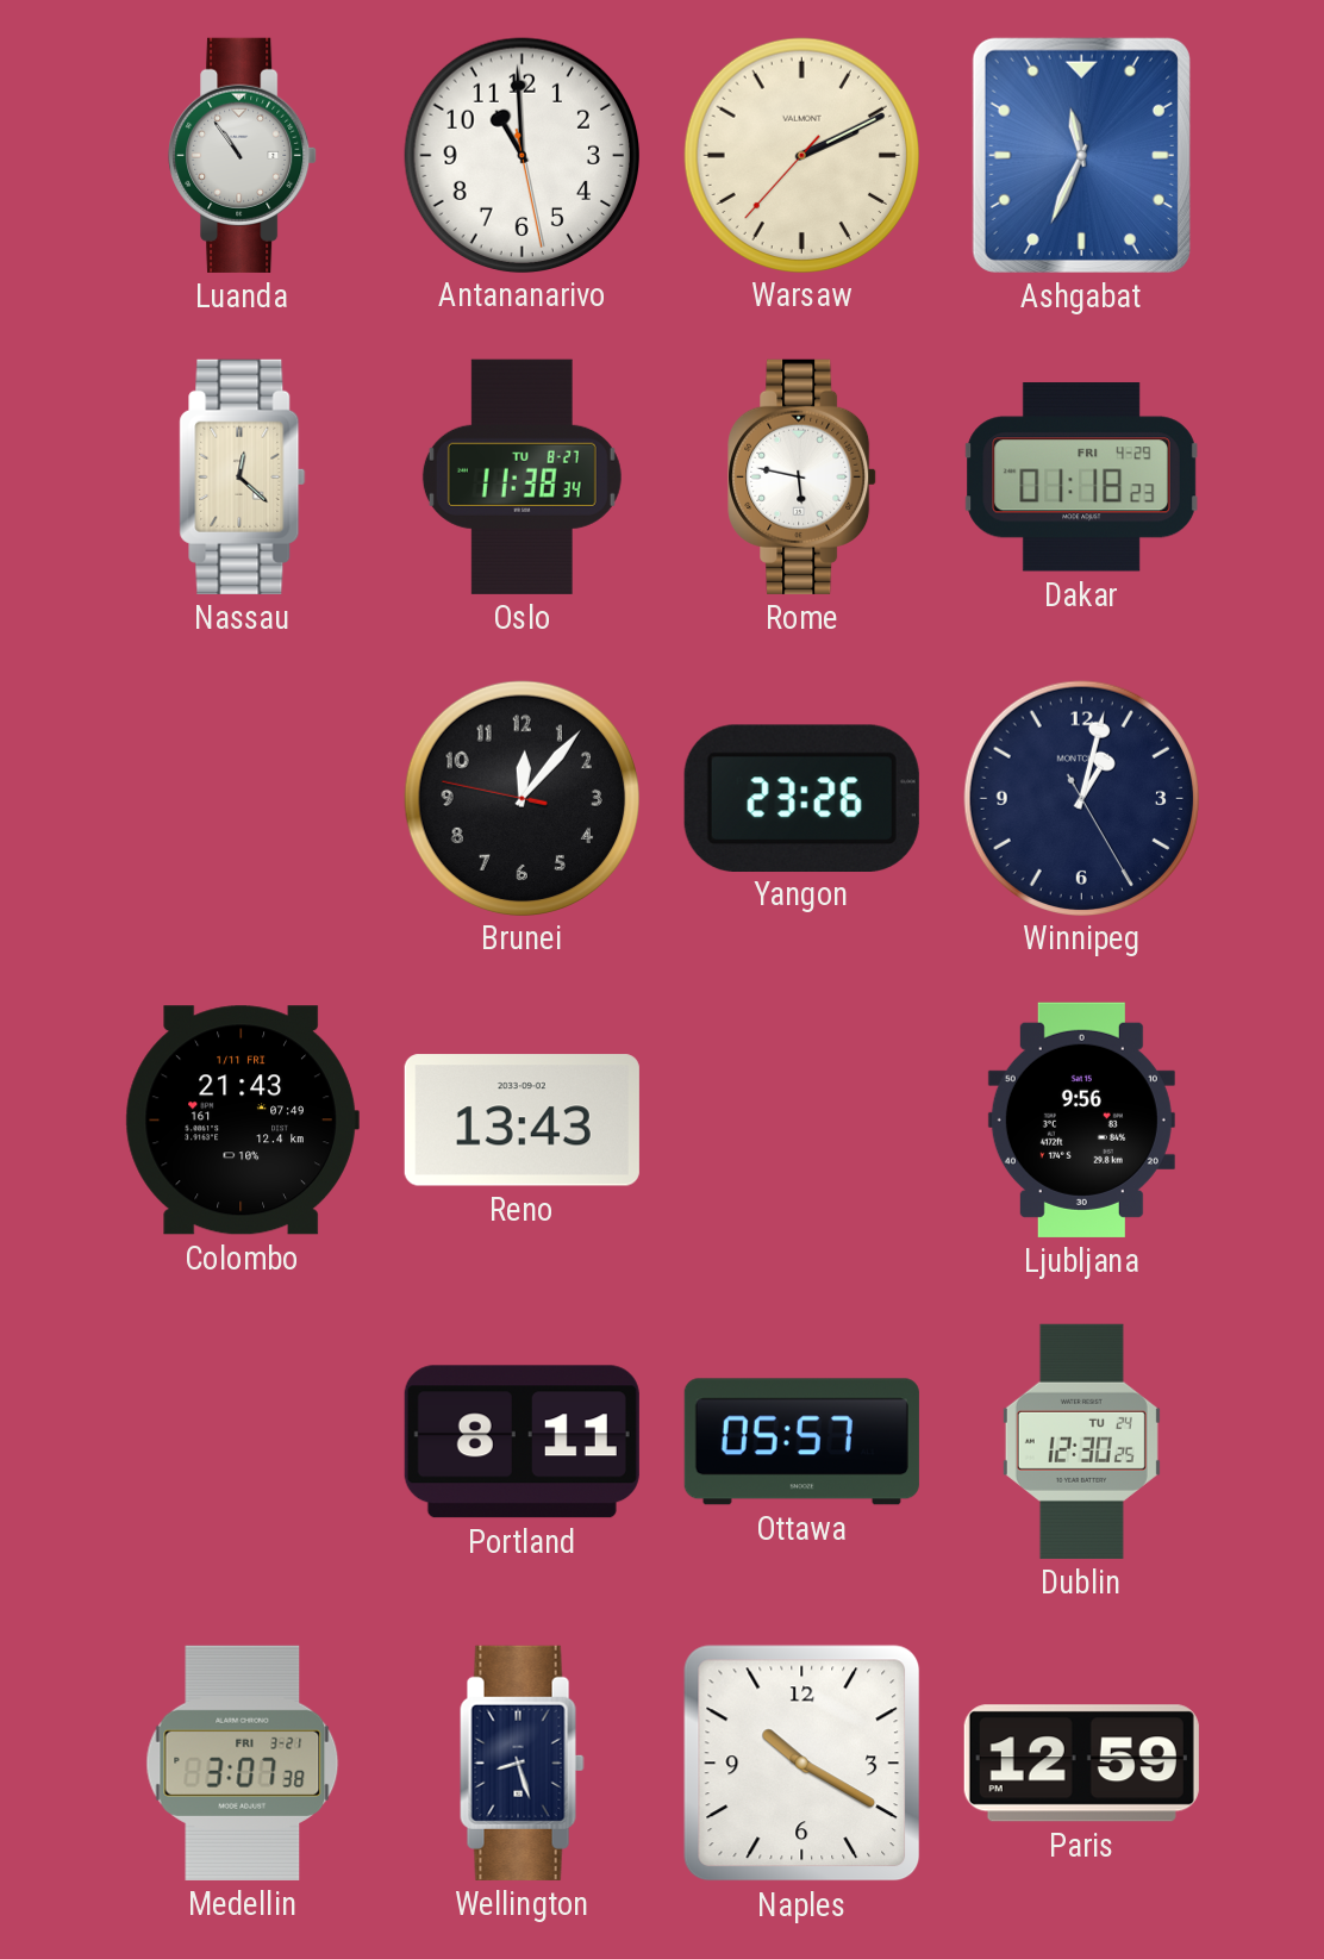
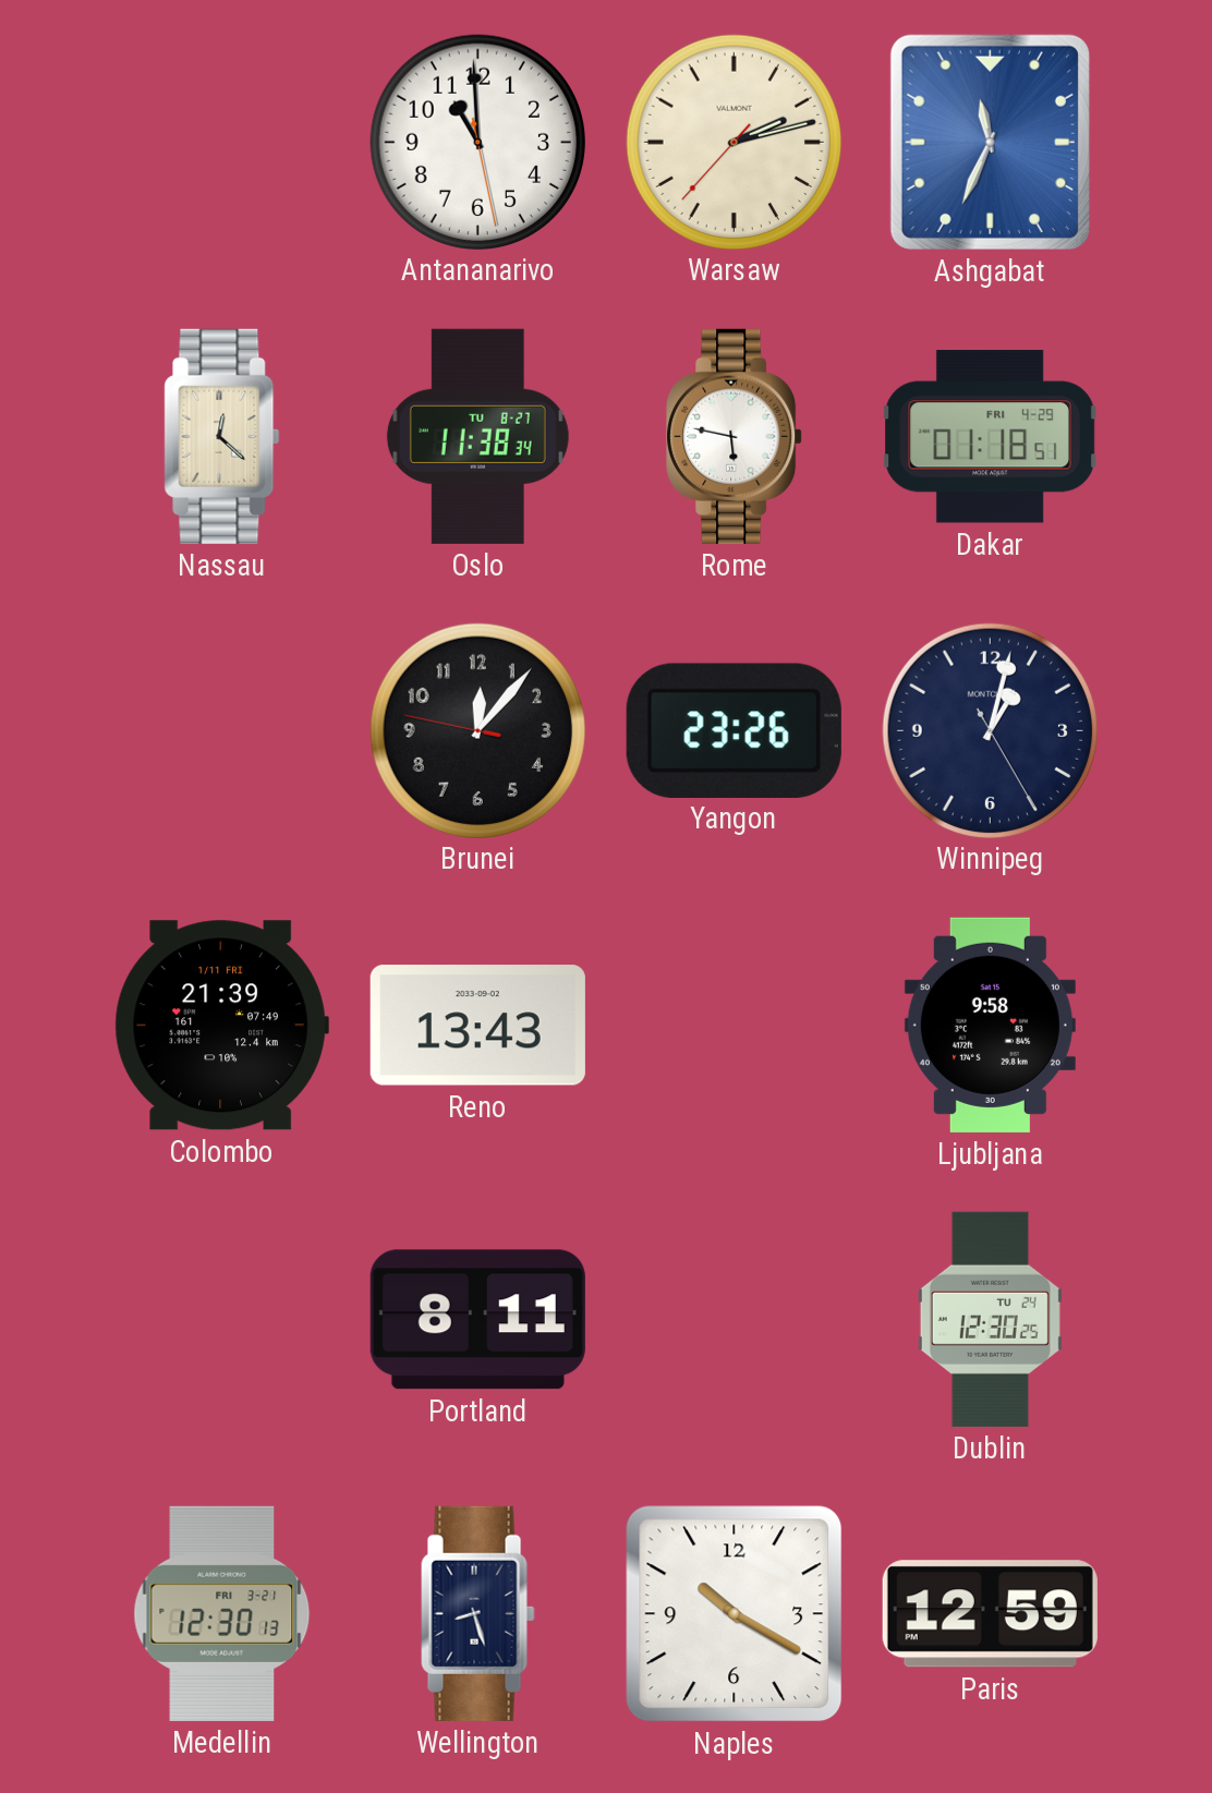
Luanda: 10:54 -> none
Warsaw: 2:10 -> 2:12
Dakar: 01:18:23 -> 01:18:51
Colombo: 21:43 -> 21:39
Ljubljana: 9:56 -> 9:58
Ottawa: 05:57 -> none
Medellin: 3:07 -> 12:30
